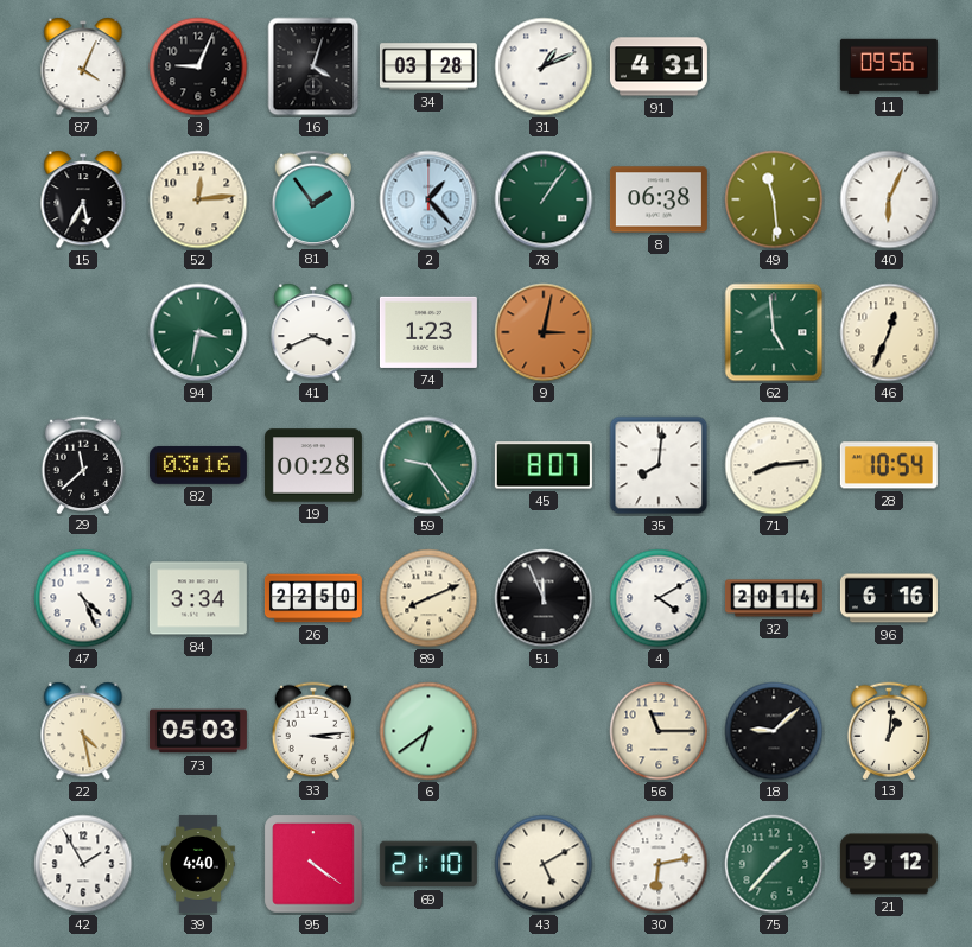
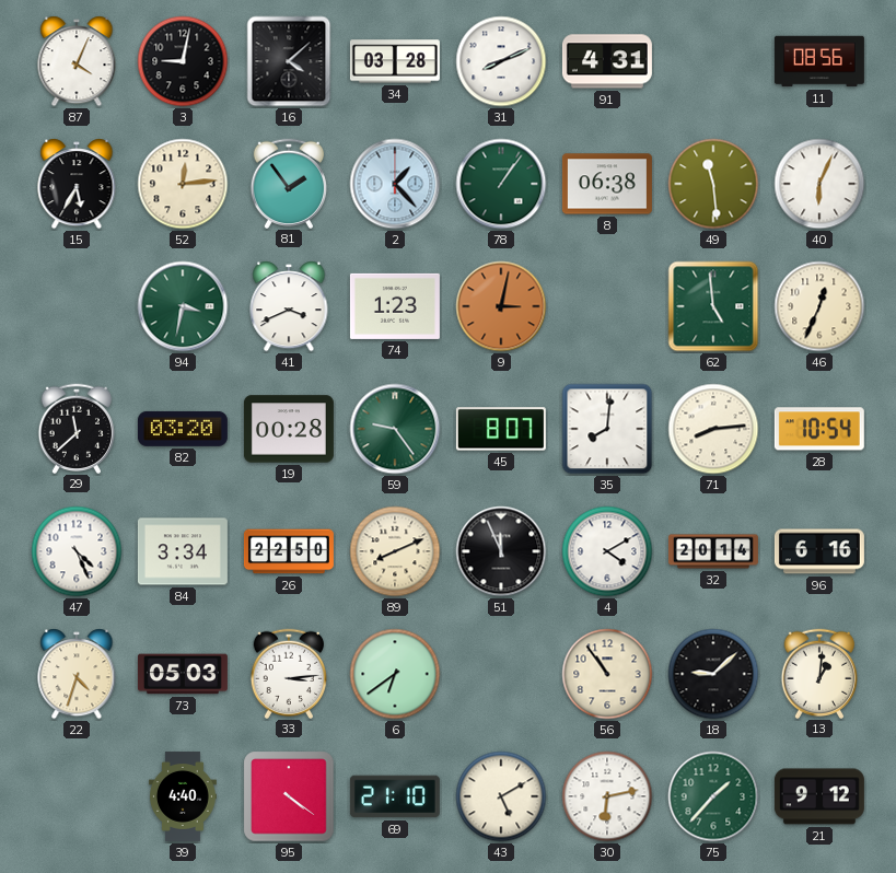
3: 9:04 -> 9:02
16: 4:03 -> 4:08
31: 1:11 -> 8:11
11: 09:56 -> 08:56
82: 03:16 -> 03:20
22: 4:28 -> 4:33
56: 11:15 -> 10:54
42: 1:55 -> none
